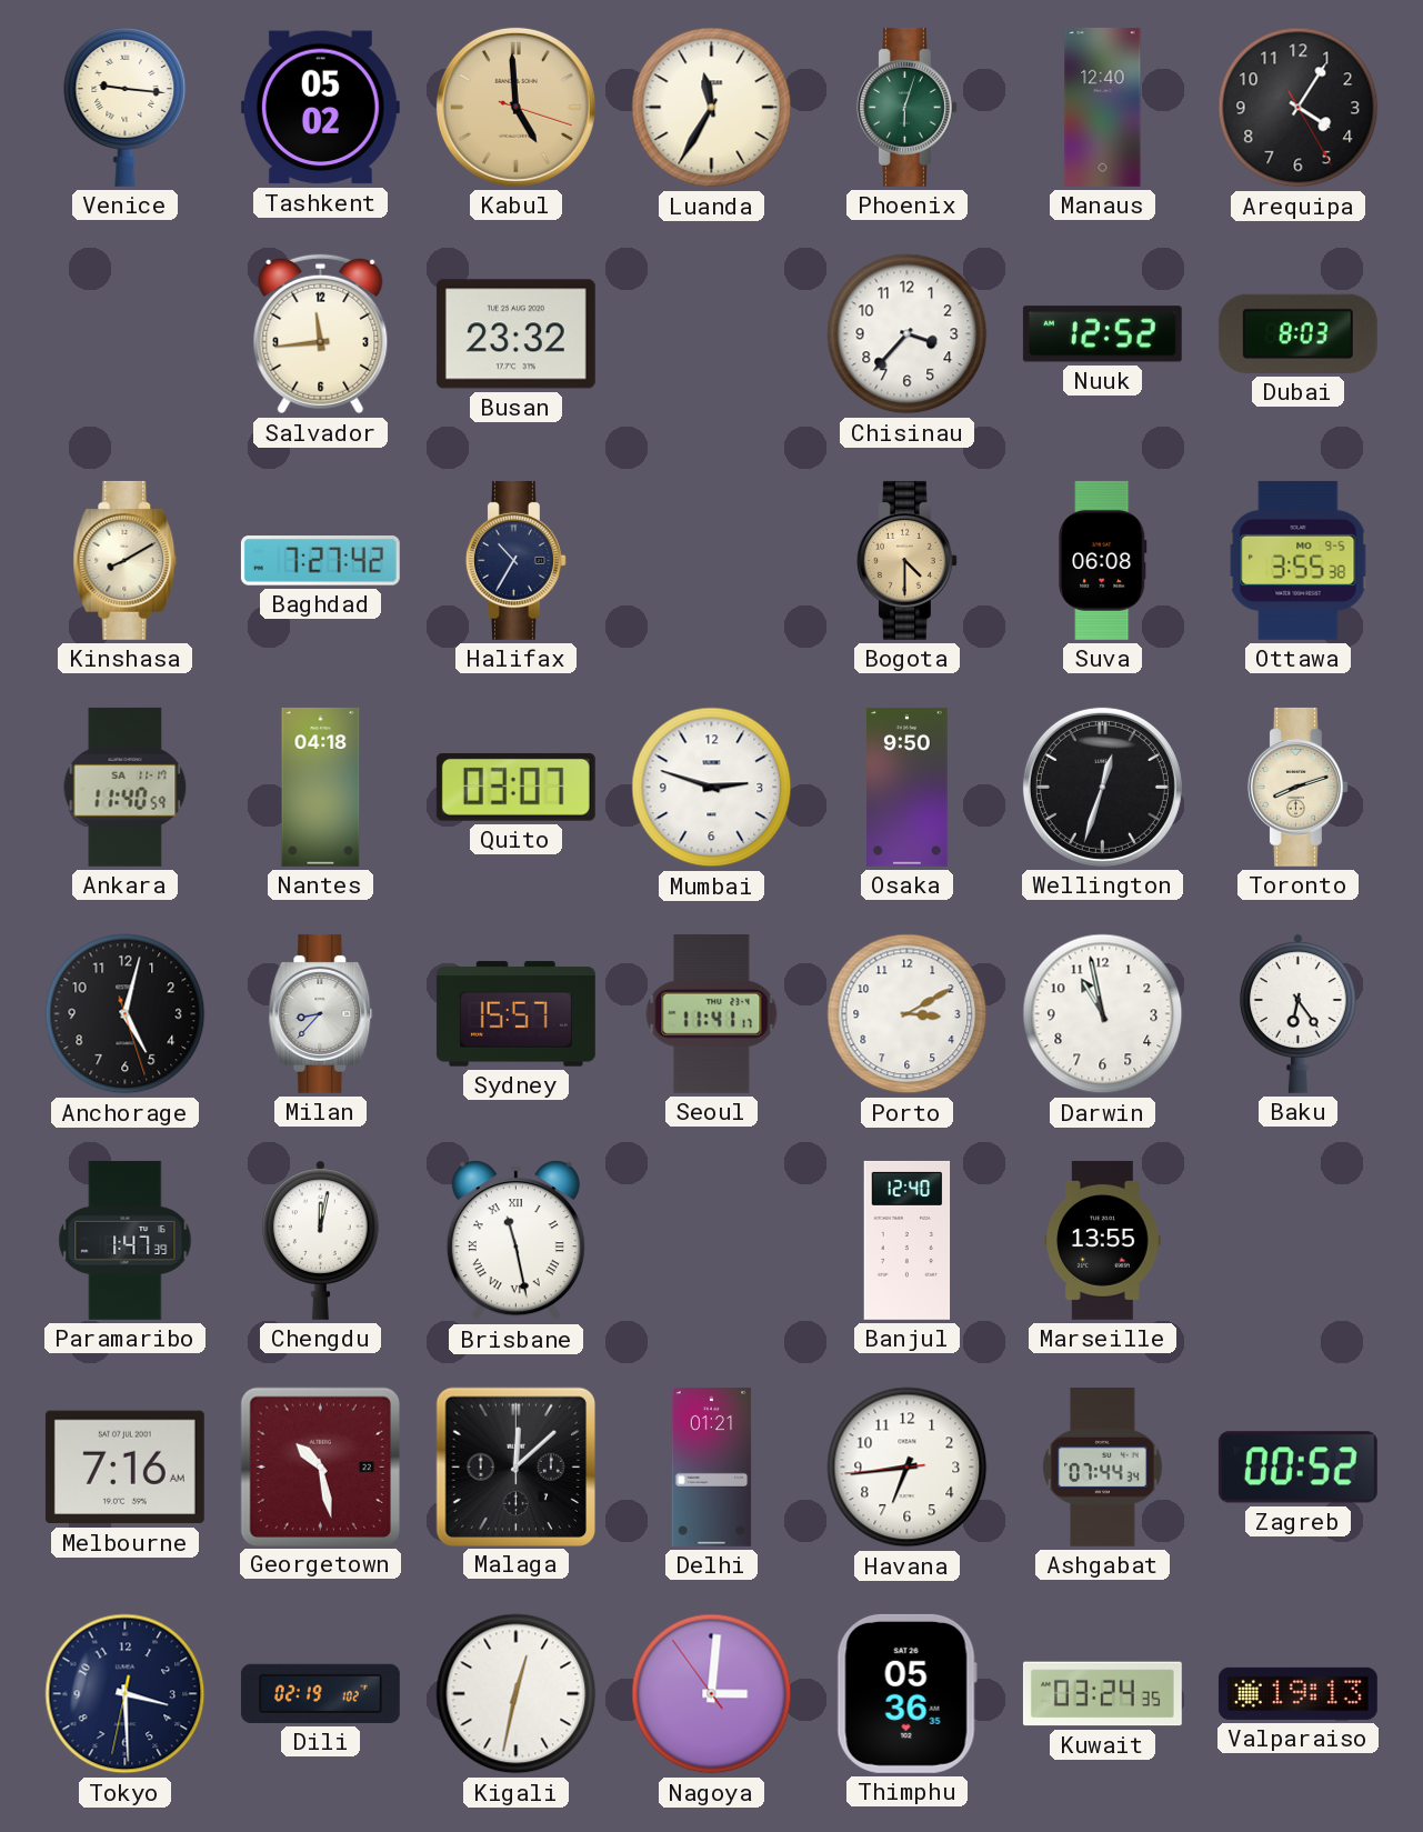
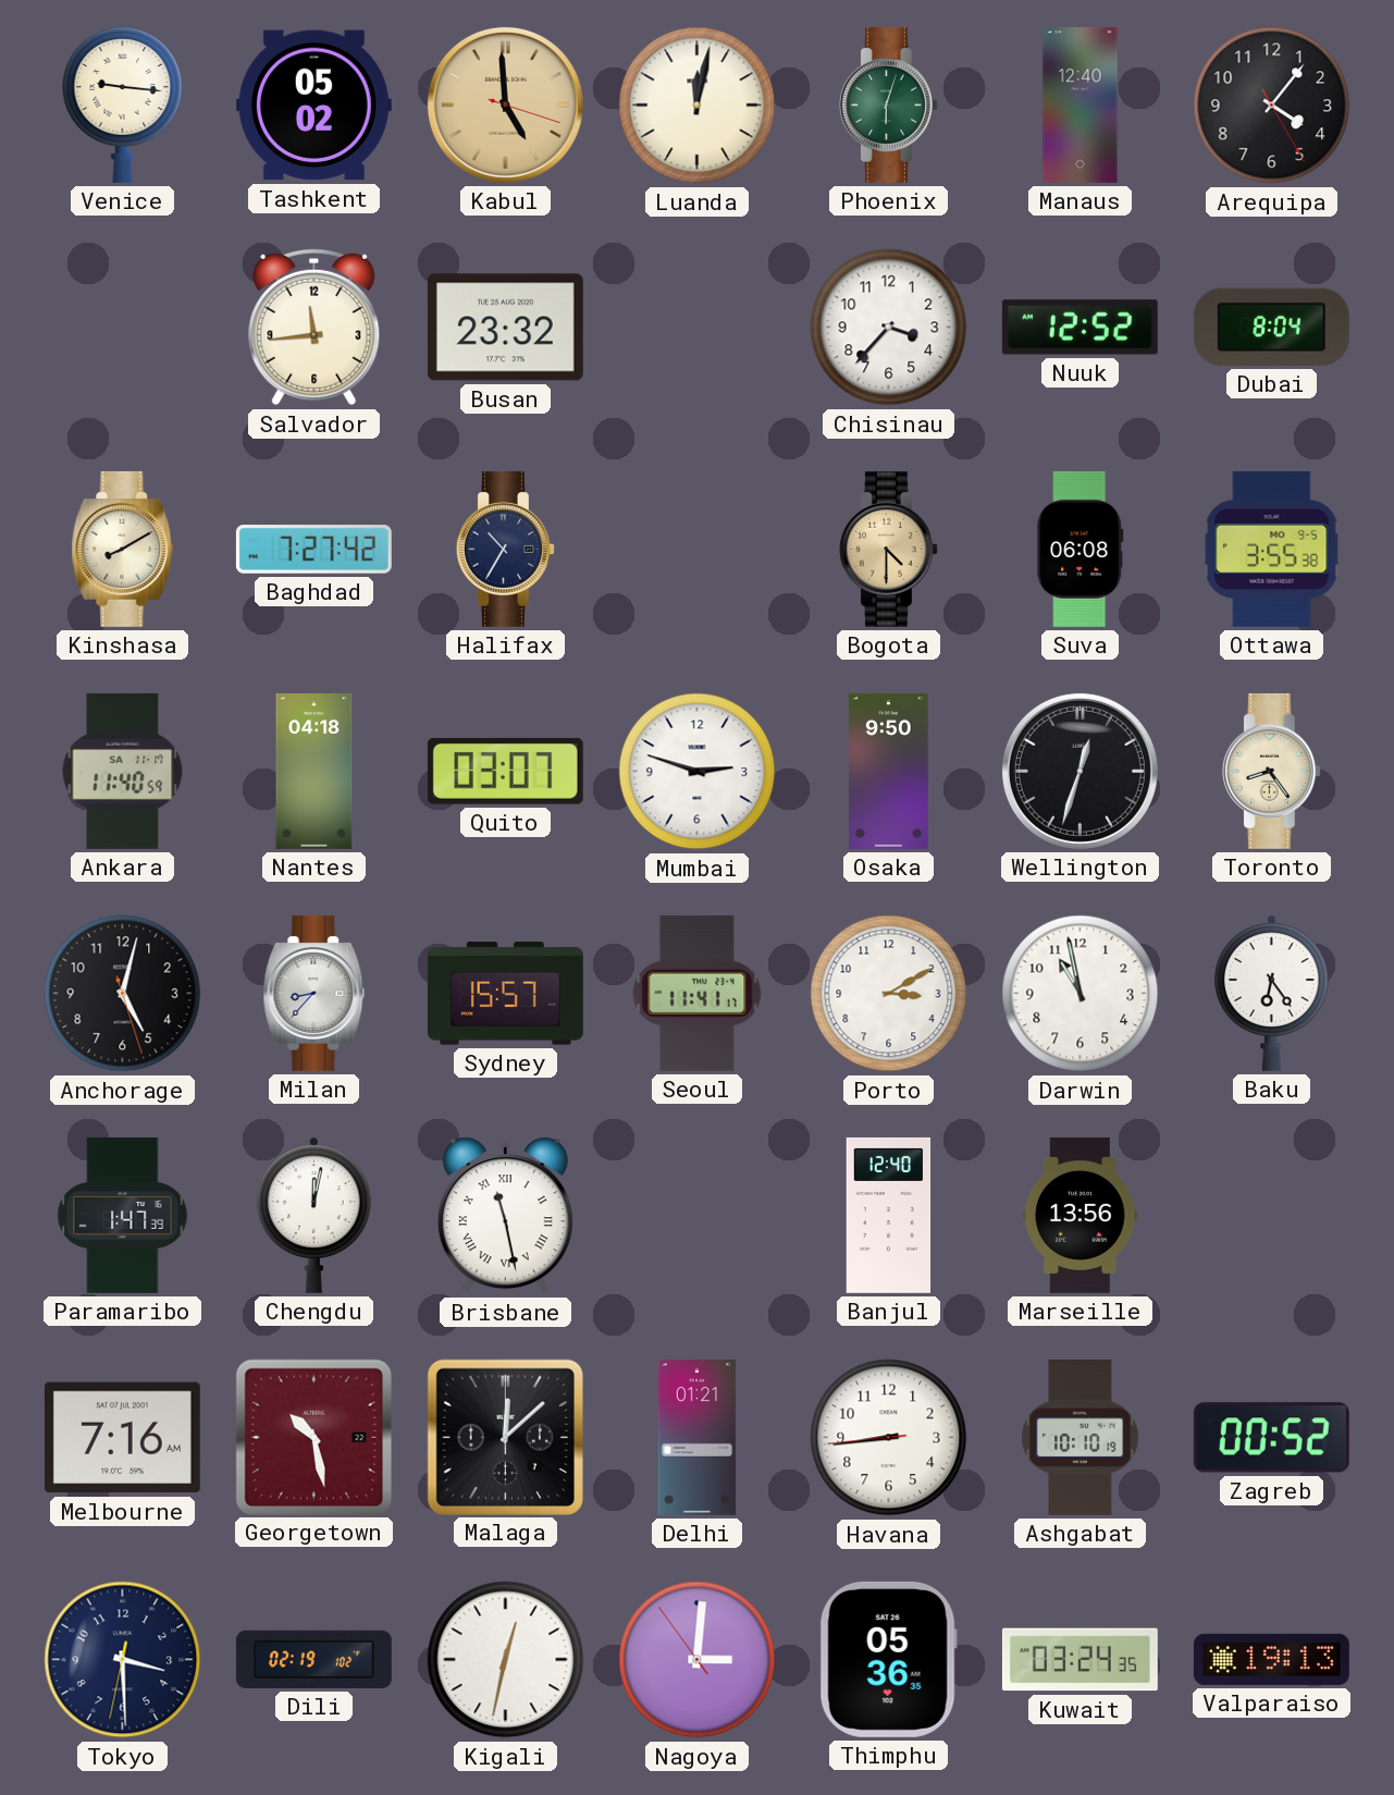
Luanda: 11:35 -> 12:02
Arequipa: 4:05 -> 4:06
Dubai: 8:03 -> 8:04
Toronto: 8:12 -> 8:24
Marseille: 13:55 -> 13:56
Havana: 6:43 -> 8:43
Ashgabat: 07:44 -> 10:10
